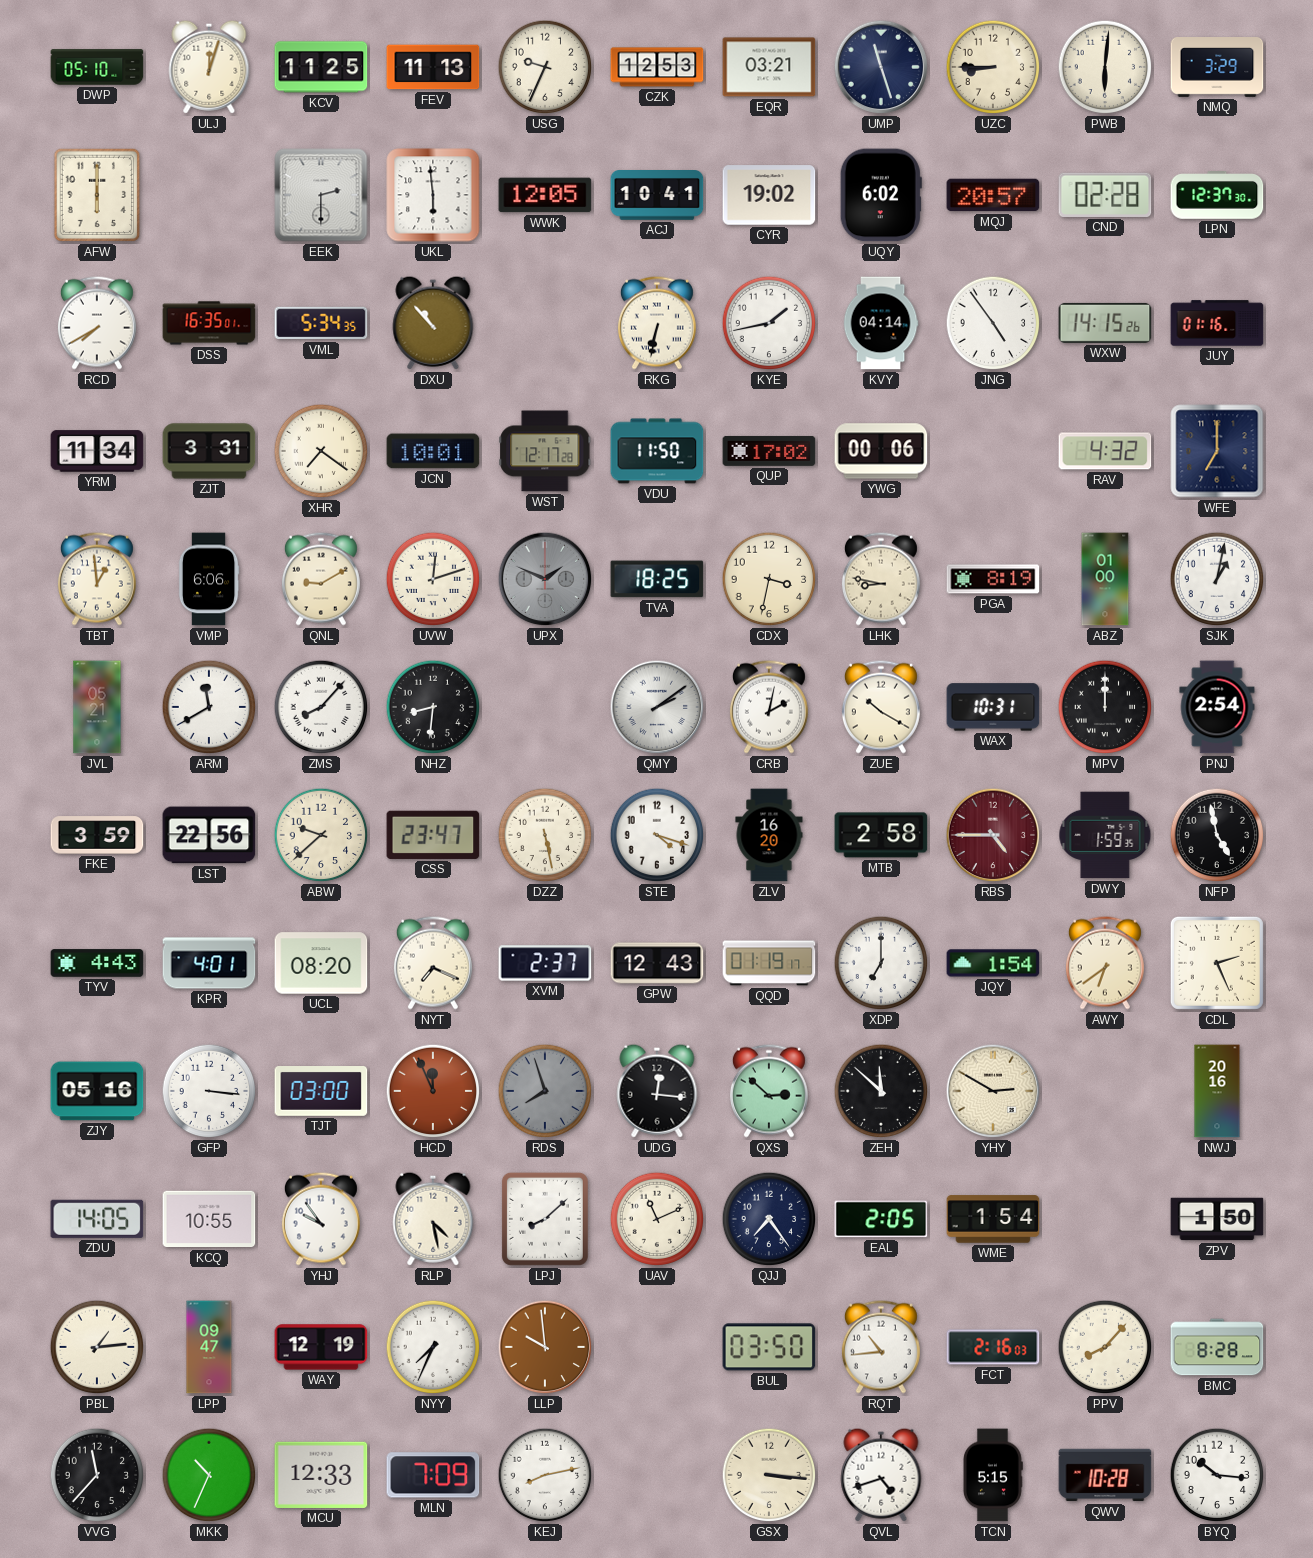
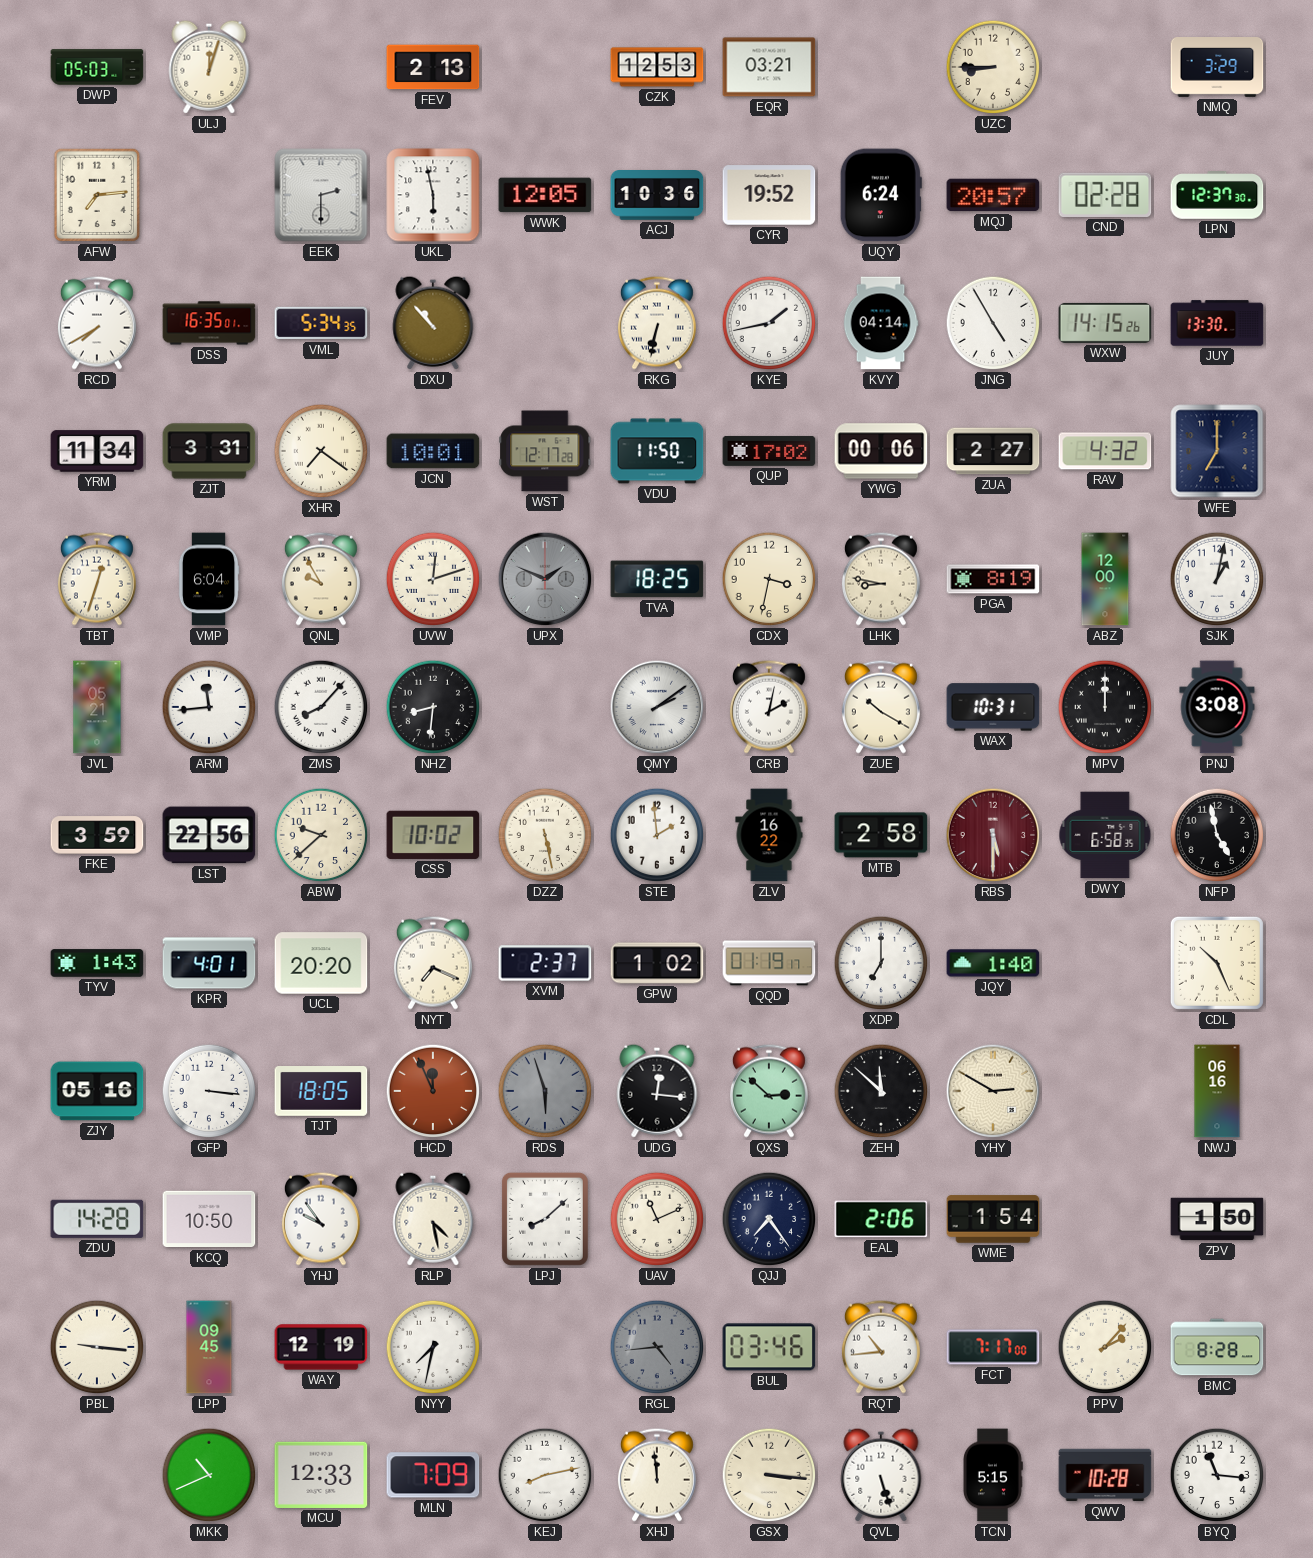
DWP: 05:10 -> 05:03
KCV: 11:25 -> none
FEV: 11:13 -> 2:13
USG: 9:34 -> none
UMP: 11:27 -> none
PWB: 6:01 -> none
AFW: 6:00 -> 7:14
UKL: 5:59 -> 5:58
ACJ: 10:41 -> 10:36
CYR: 19:02 -> 19:52
UQY: 6:02 -> 6:24
JNG: 4:54 -> 4:55
JUY: 01:16 -> 13:30
ZUA: none -> 2:27
TBT: 12:59 -> 12:33
VMP: 6:06 -> 6:04
QNL: 9:10 -> 9:55
ABZ: 01:00 -> 12:00
ARM: 11:40 -> 11:44
PNJ: 2:54 -> 3:08
CSS: 23:47 -> 10:02
STE: 4:18 -> 1:59
ZLV: 16:20 -> 16:22
RBS: 4:45 -> 5:30
DWY: 1:59 -> 6:58
TYV: 4:43 -> 1:43
UCL: 08:20 -> 20:20
GPW: 12:43 -> 1:02
JQY: 1:54 -> 1:40
AWY: 6:39 -> none
CDL: 2:26 -> 10:26
TJT: 03:00 -> 18:05
RDS: 7:57 -> 5:57
NWJ: 20:16 -> 06:16
ZDU: 14:05 -> 14:28
KCQ: 10:55 -> 10:50
EAL: 2:05 -> 2:06
PBL: 1:14 -> 9:16
LPP: 09:47 -> 09:45
NYY: 7:34 -> 7:32
LLP: 9:59 -> none
RGL: none -> 4:44
BUL: 03:50 -> 03:46
FCT: 2:16 -> 7:17
PPV: 8:07 -> 2:07
VVG: 11:37 -> none
MKK: 10:34 -> 10:41
XHJ: none -> 11:59
QVL: 4:42 -> 5:27
BYQ: 10:16 -> 11:16
